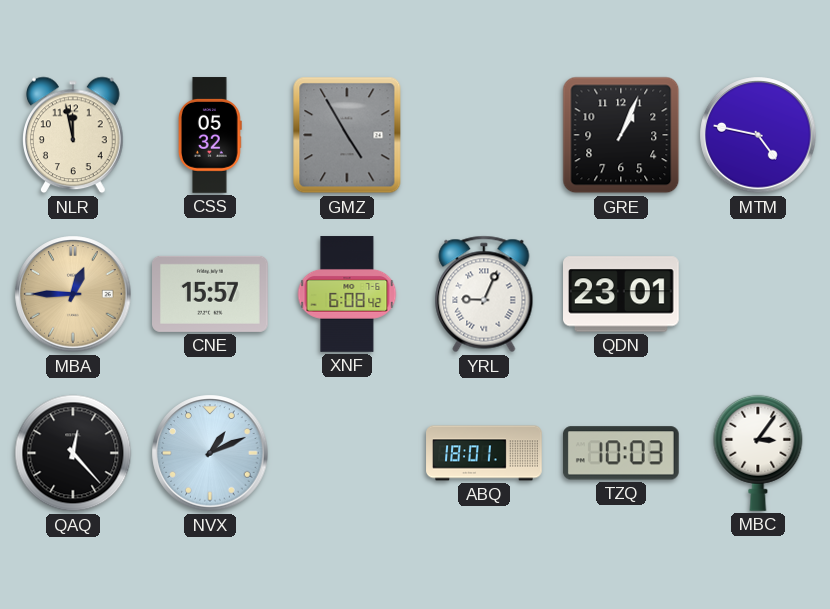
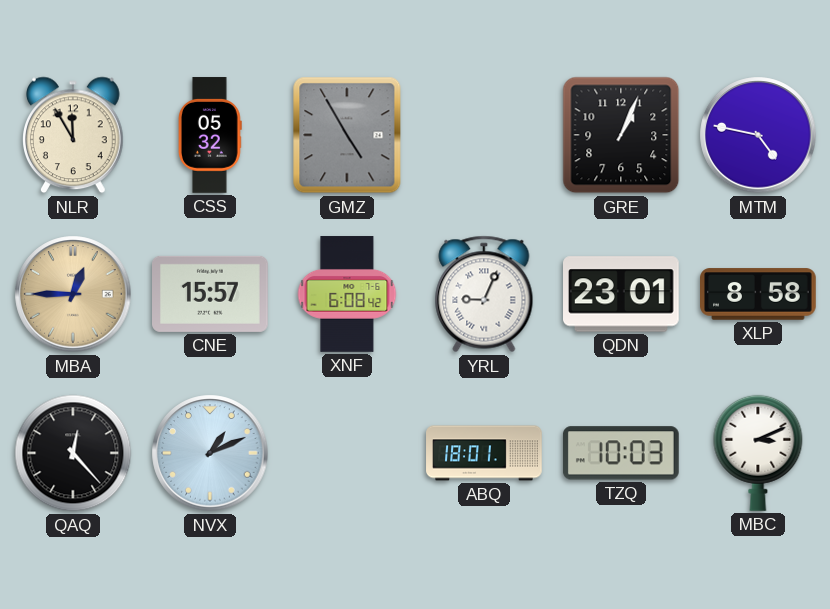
NLR: 11:58 -> 11:55
XLP: none -> 8:58
MBC: 3:06 -> 3:11
